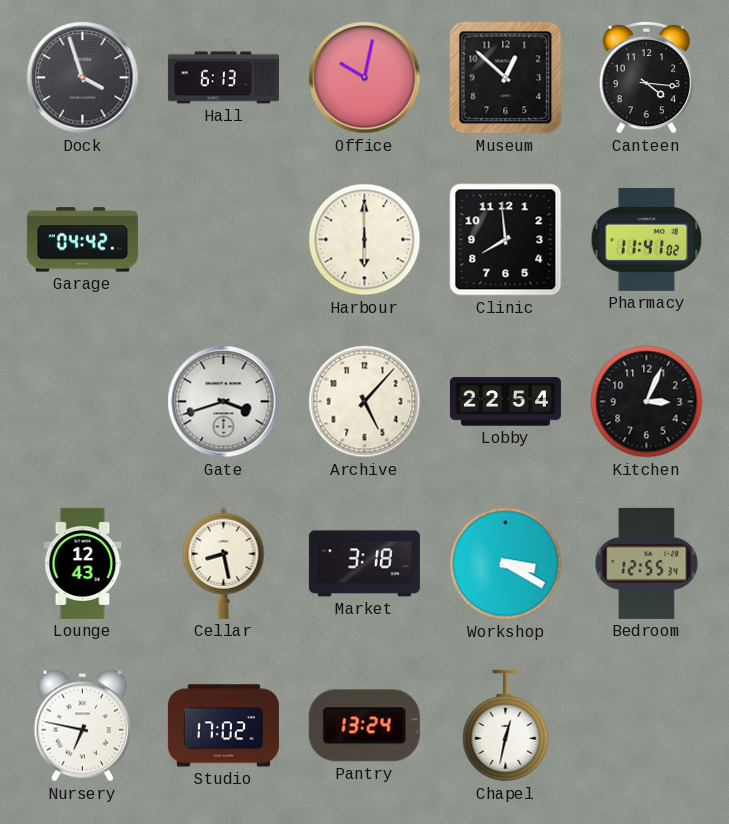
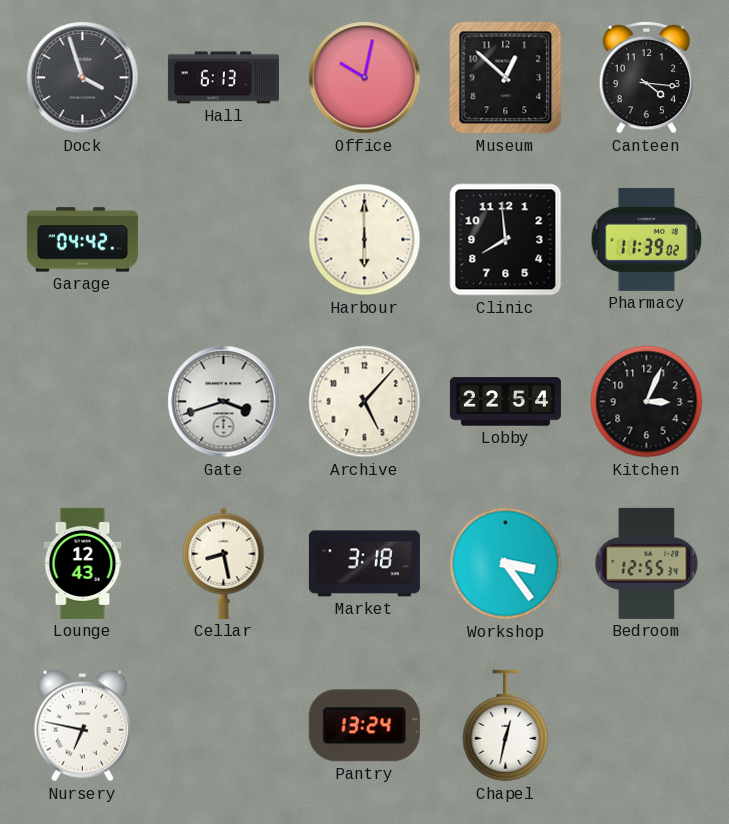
Pharmacy: 11:41 -> 11:39
Workshop: 3:20 -> 3:24
Studio: 17:02 -> none
